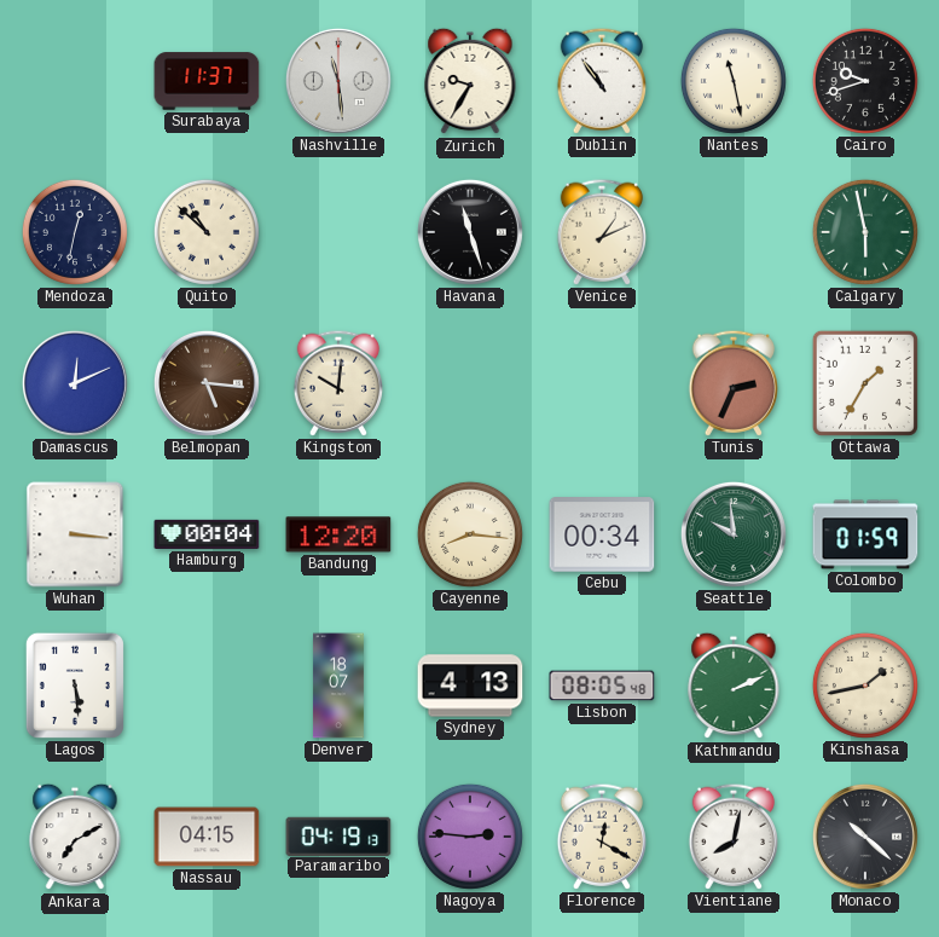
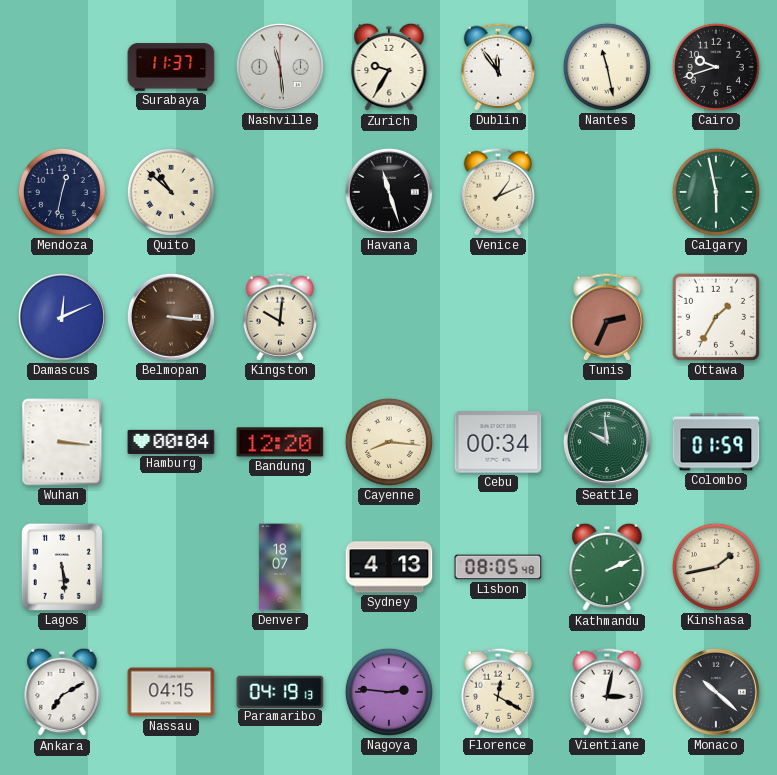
Dublin: 10:54 -> 11:54
Belmopan: 5:16 -> 3:16
Vientiane: 8:02 -> 3:02
